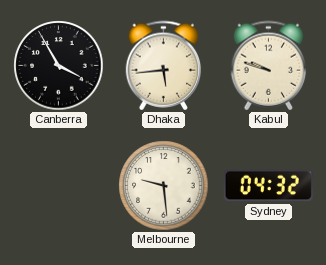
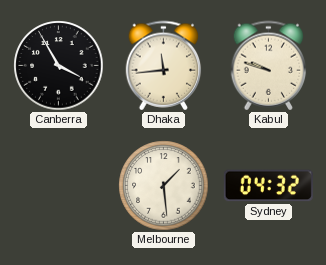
Dhaka: 5:44 -> 11:44
Melbourne: 9:29 -> 1:29
